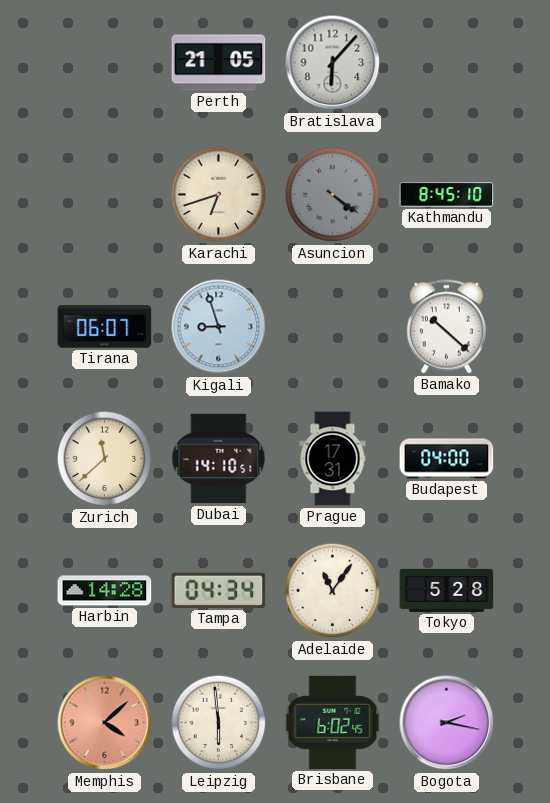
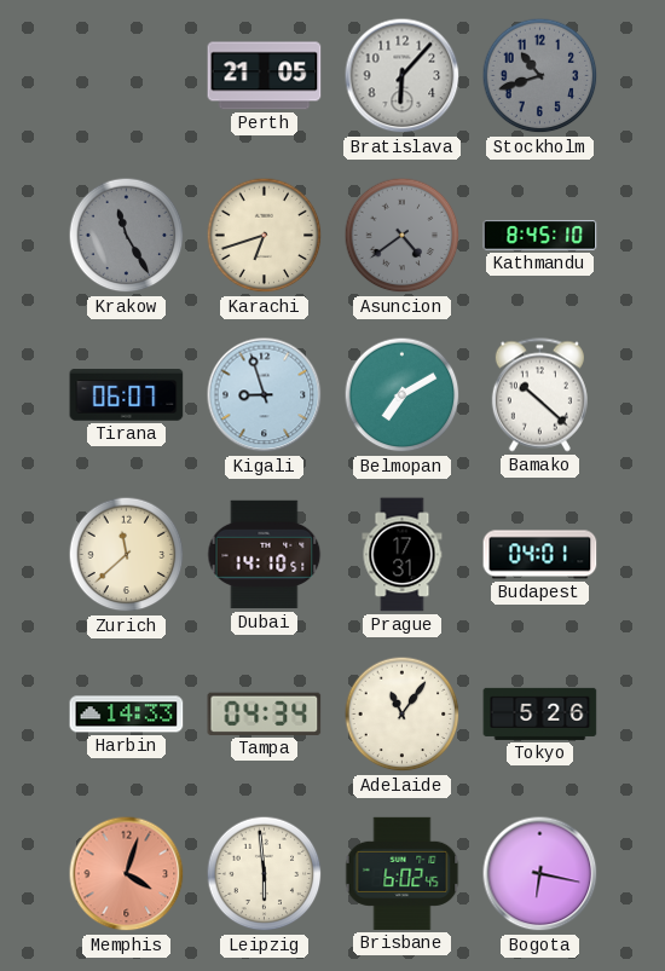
Stockholm: none -> 10:42
Krakow: none -> 11:25
Asuncion: 4:21 -> 4:39
Belmopan: none -> 7:10
Budapest: 04:00 -> 04:01
Harbin: 14:28 -> 14:33
Tokyo: 5:28 -> 5:26
Memphis: 4:08 -> 4:03
Bogota: 2:17 -> 6:17
